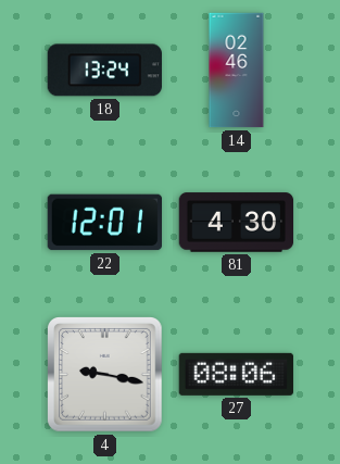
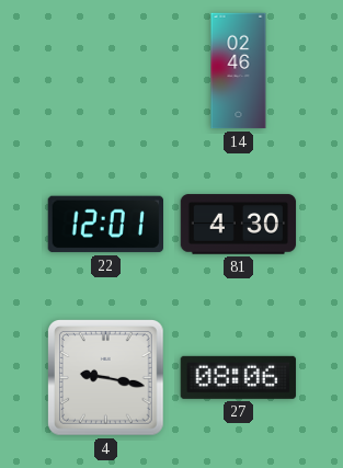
18: 13:24 -> none
